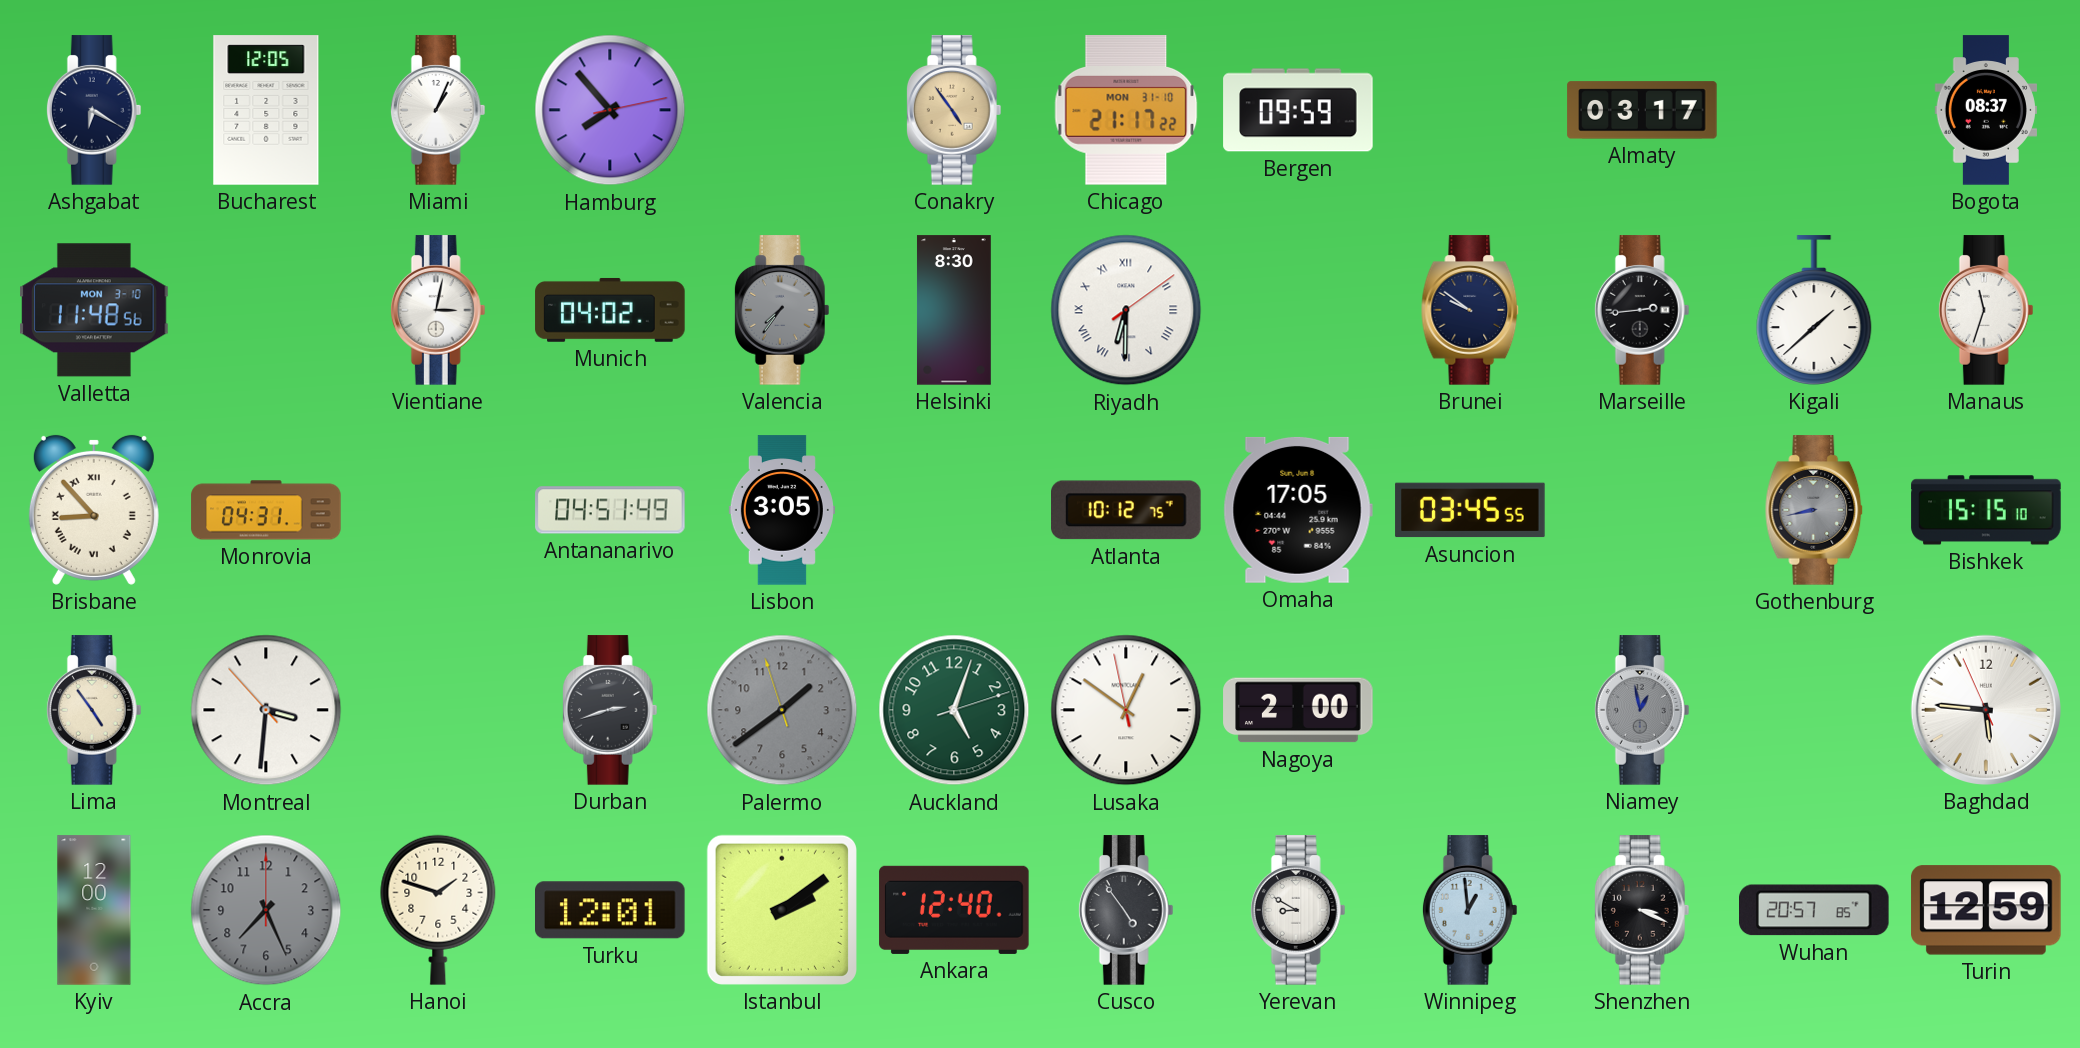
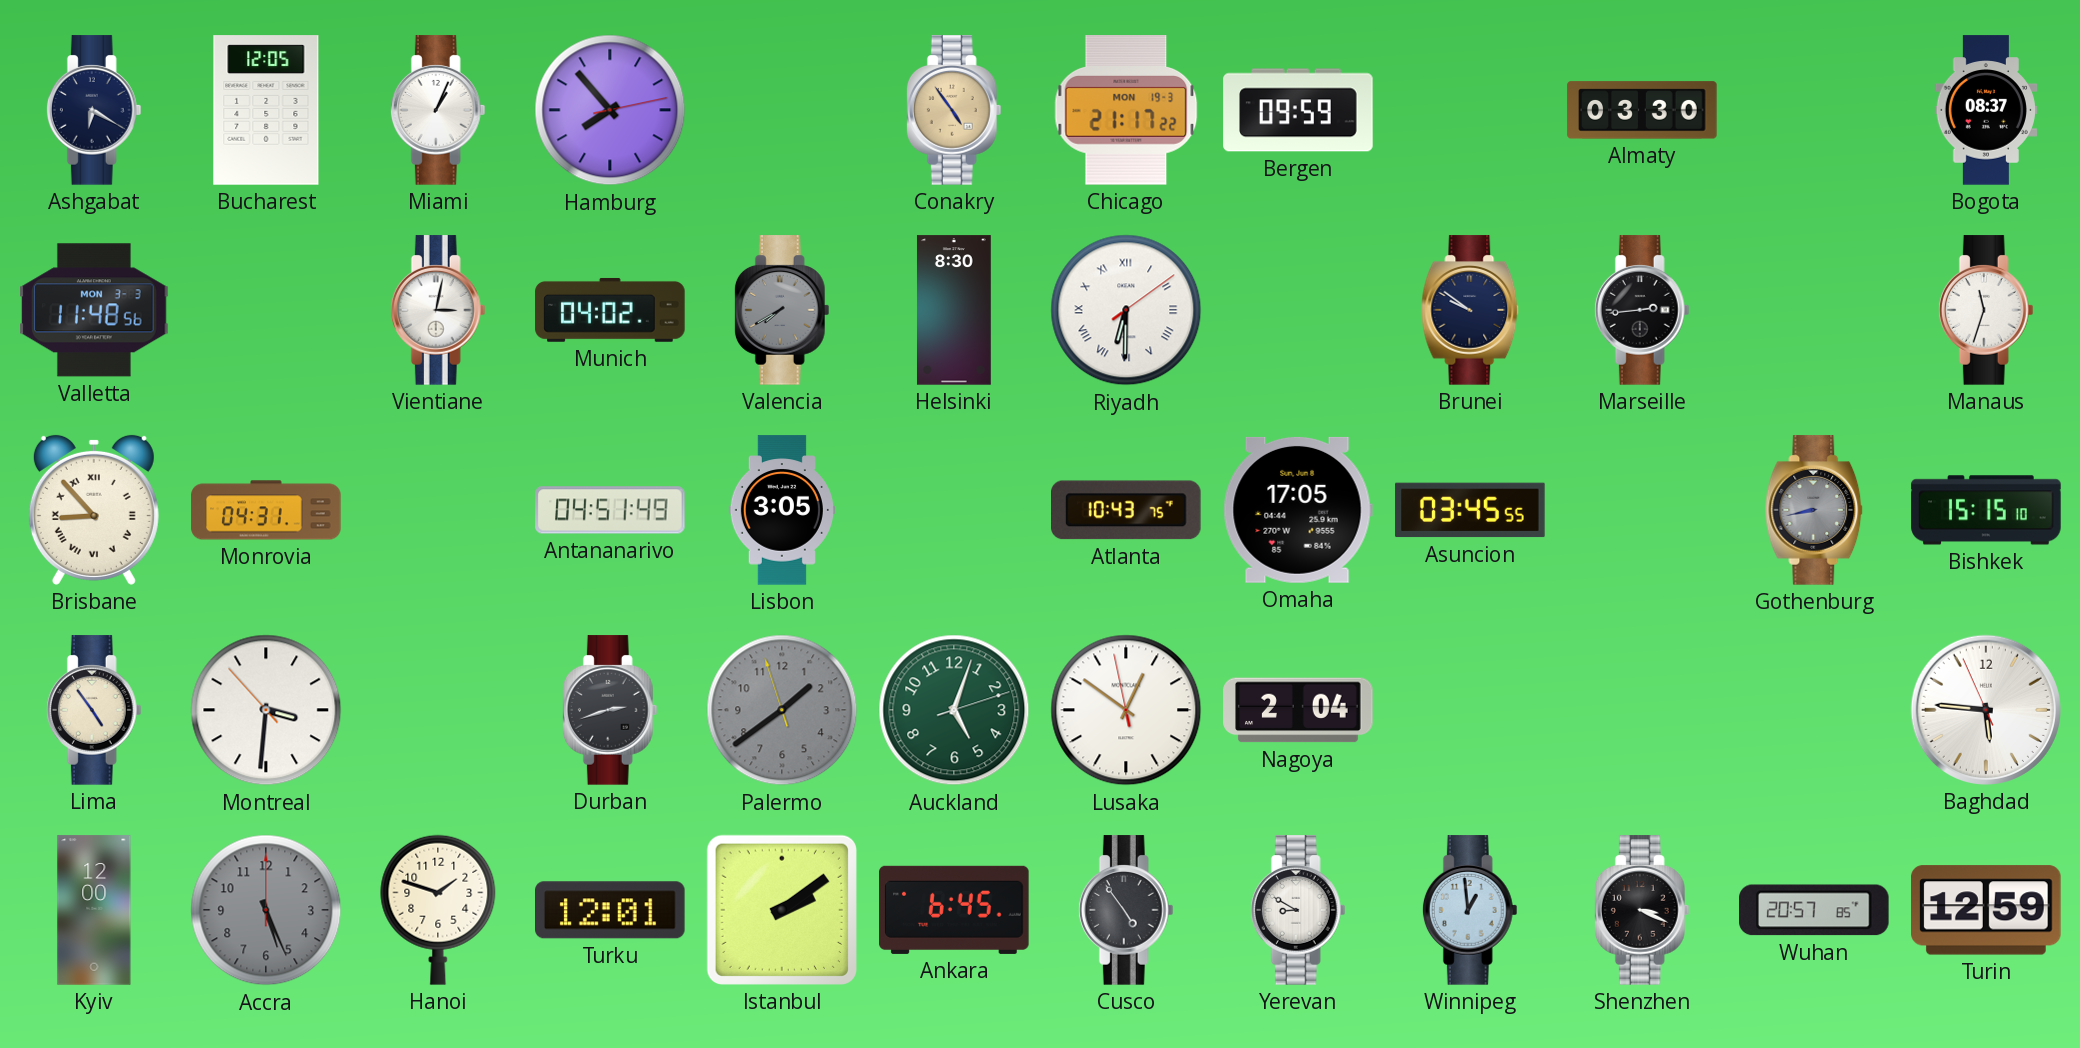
Chicago date: MON 31-10 -> MON 19-3
Almaty: 03:17 -> 03:30
Valletta date: MON 3-10 -> MON 3-3
Valencia: 7:36 -> 7:40
Kigali: 1:38 -> none
Atlanta: 10:12 -> 10:43
Nagoya: 2:00 -> 2:04
Niamey: 12:58 -> none
Accra: 7:26 -> 5:26
Ankara: 12:40 -> 6:45
